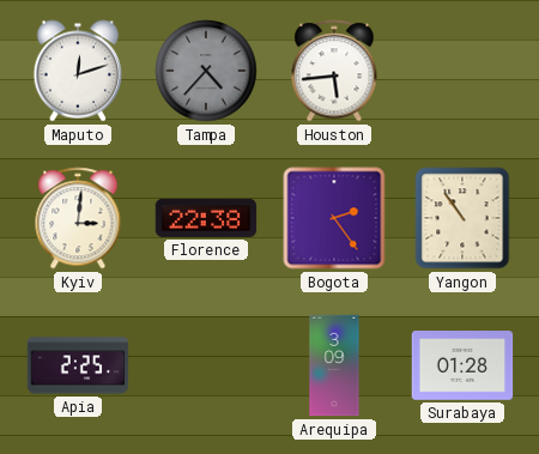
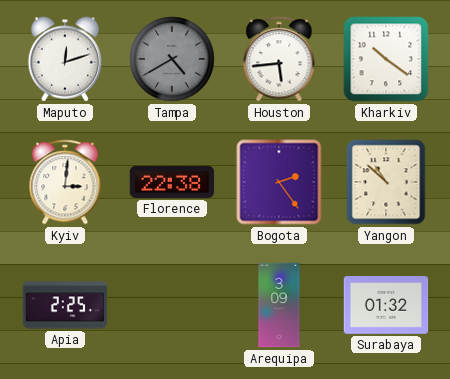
Tampa: 4:37 -> 4:40
Kharkiv: none -> 10:21
Yangon: 10:54 -> 10:52
Surabaya: 01:28 -> 01:32
